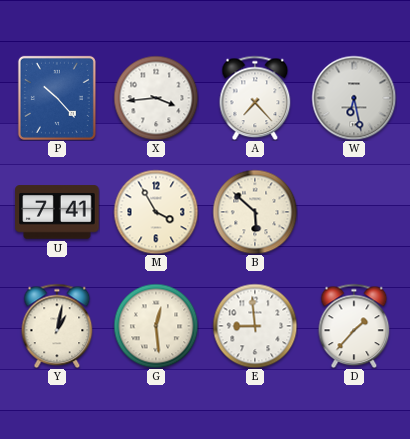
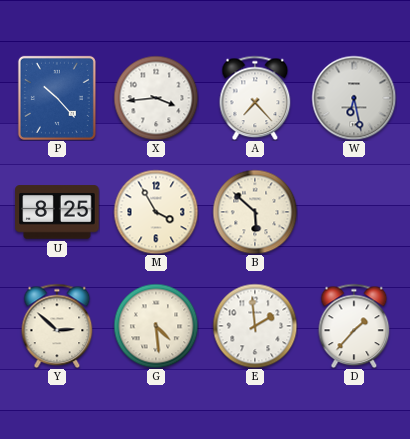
U: 7:41 -> 8:25
Y: 1:02 -> 2:52
G: 12:29 -> 4:29
E: 8:59 -> 1:59
